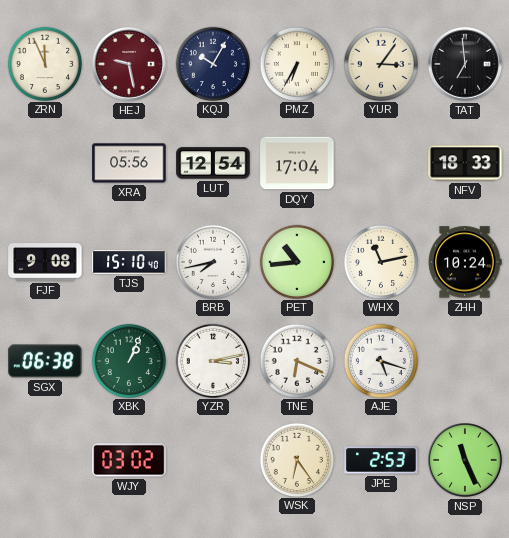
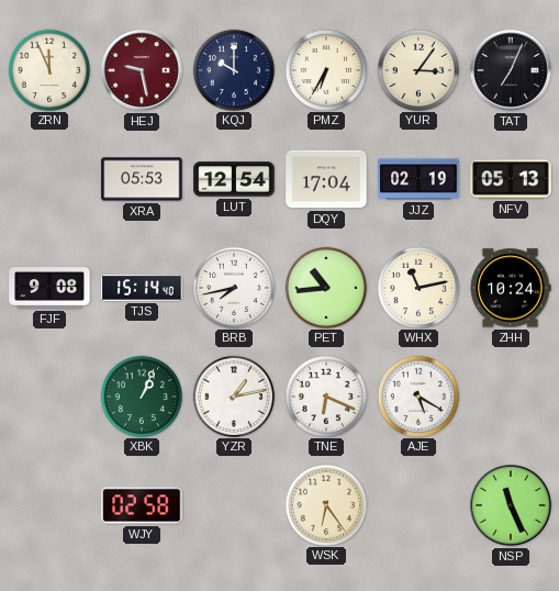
KQJ: 10:05 -> 10:00
TAT: 6:59 -> 7:04
XRA: 05:56 -> 05:53
JJZ: none -> 02:19
NFV: 18:33 -> 05:13
TJS: 15:10 -> 15:14
SGX: 06:38 -> none
YZR: 3:13 -> 1:13
AJE: 5:18 -> 5:20
WJY: 03:02 -> 02:58
JPE: 2:53 -> none
